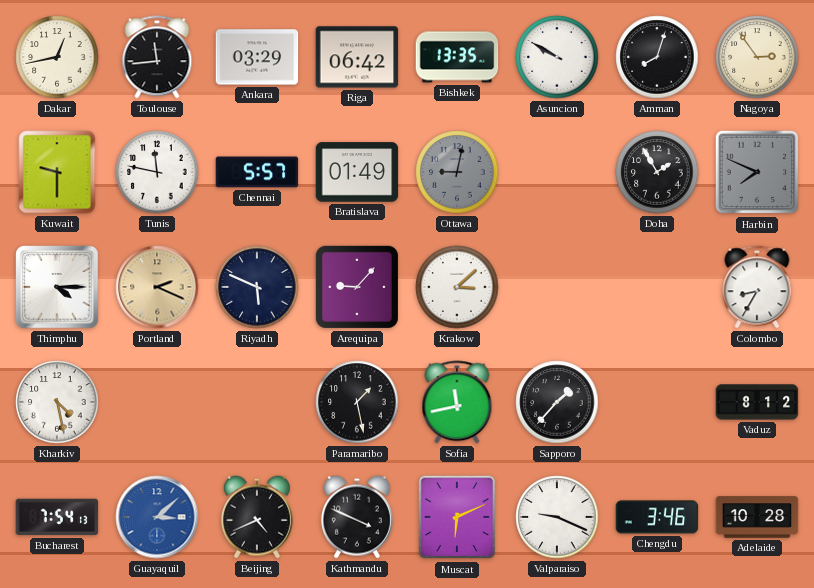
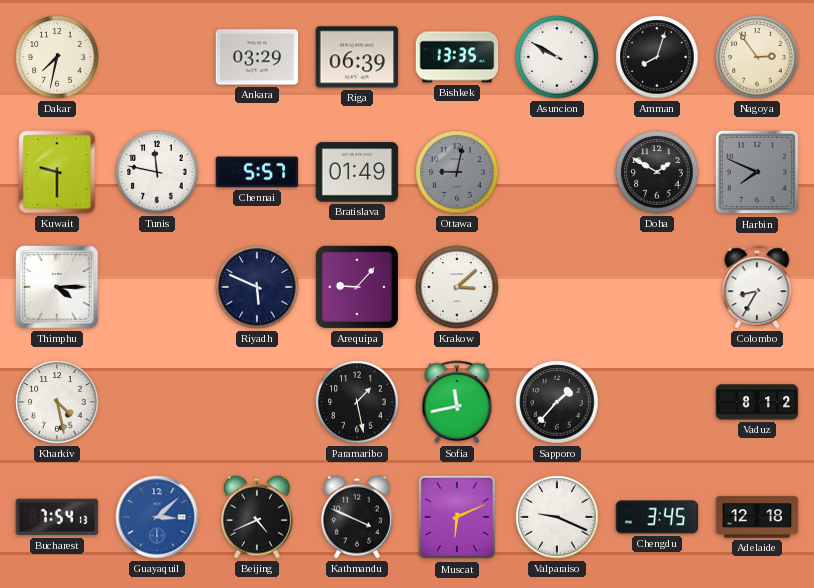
Dakar: 12:43 -> 7:32
Toulouse: 11:44 -> none
Riga: 06:42 -> 06:39
Doha: 1:55 -> 1:50
Portland: 2:19 -> none
Chengdu: 3:46 -> 3:45
Adelaide: 10:28 -> 12:18
